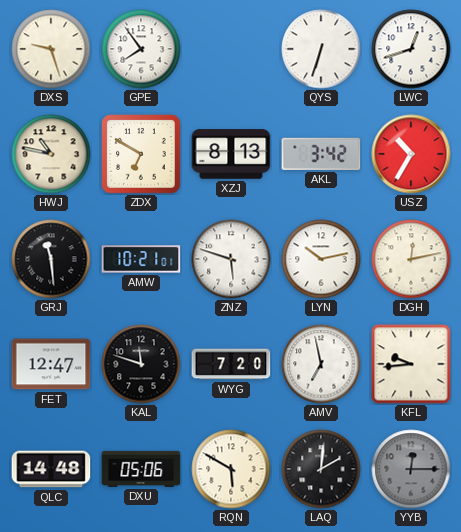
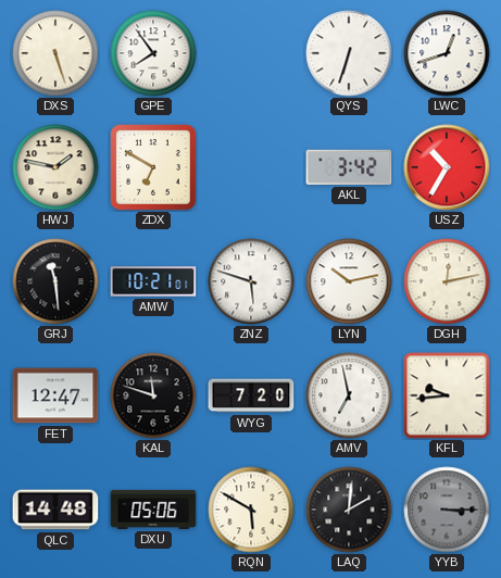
DXS: 9:27 -> 5:27
HWJ: 10:47 -> 1:47
XZJ: 8:13 -> none
YYB: 12:15 -> 3:15
